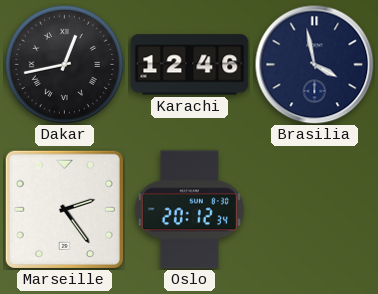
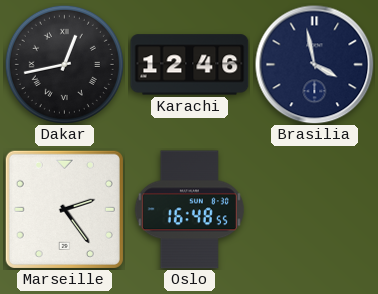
Oslo: 20:12 -> 16:48
